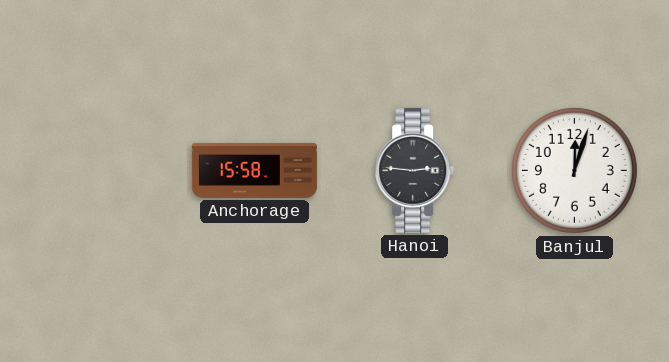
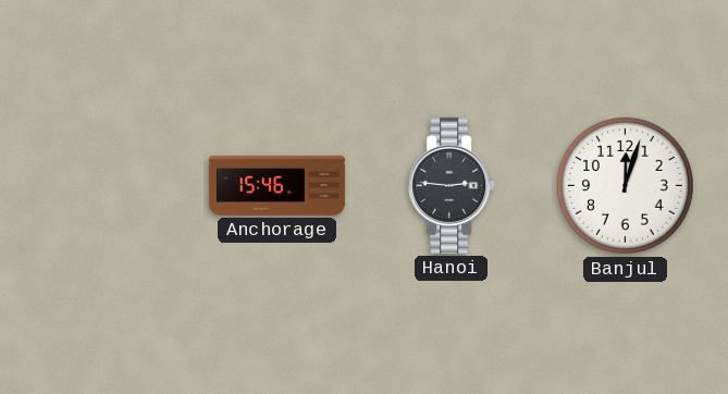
Anchorage: 15:58 -> 15:46
